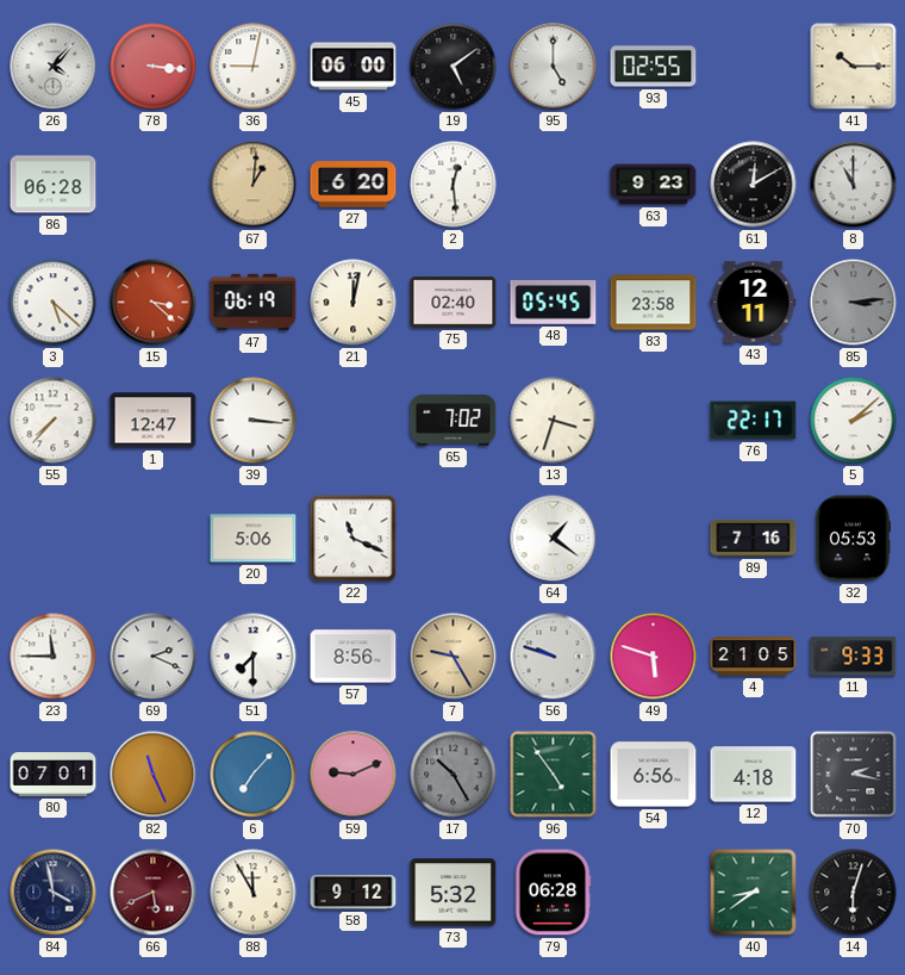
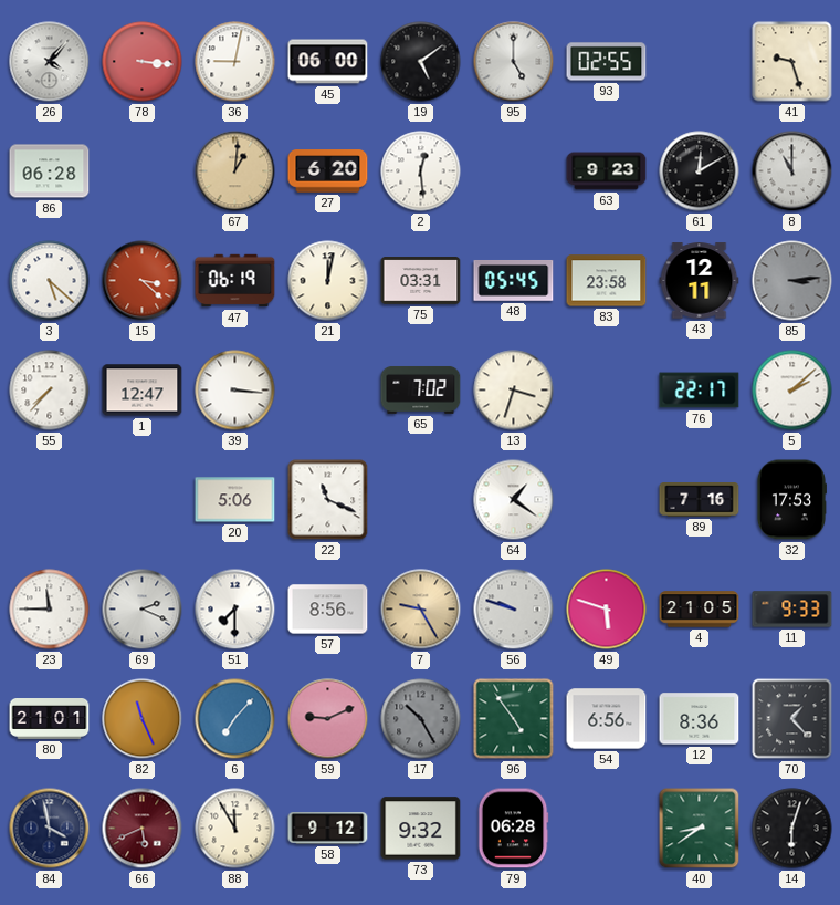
41: 10:15 -> 9:27
75: 02:40 -> 03:31
32: 05:53 -> 17:53
80: 07:01 -> 21:01
12: 4:18 -> 8:36
70: 2:17 -> 1:23
73: 5:32 -> 9:32
